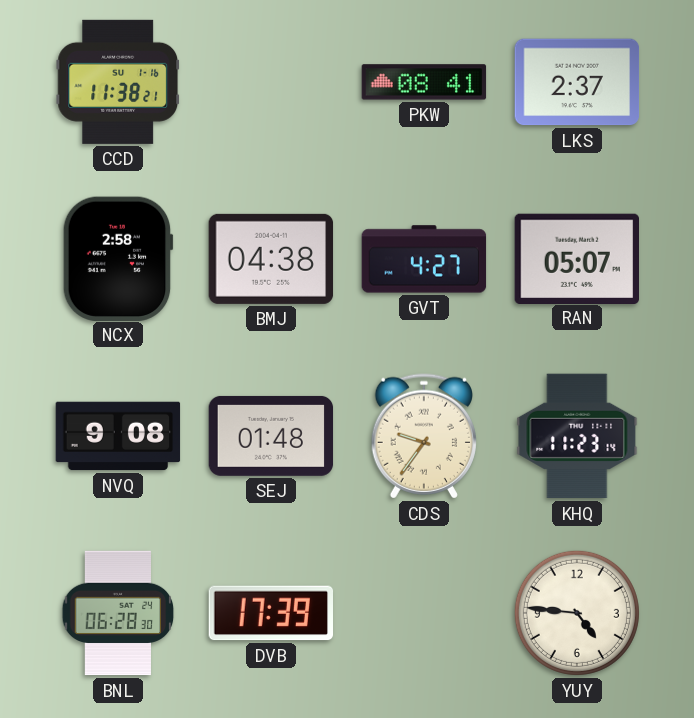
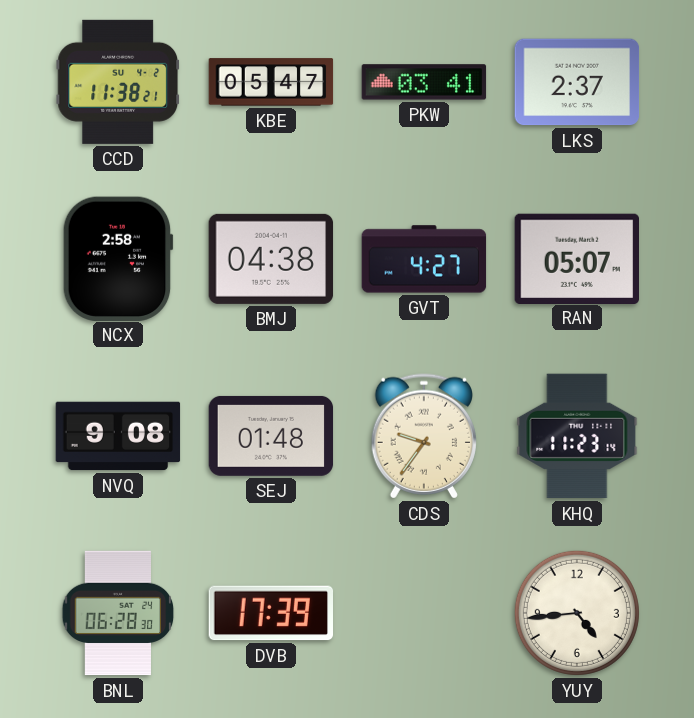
CCD date: SU 1-16 -> SU 4-2
KBE: none -> 05:47
PKW: 08:41 -> 03:41
YUY: 4:46 -> 4:44
